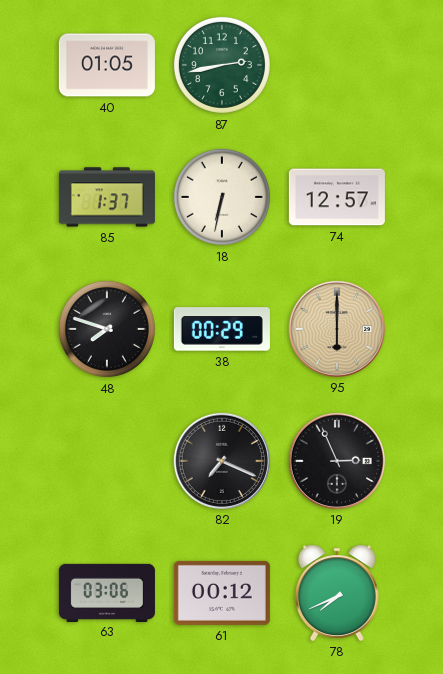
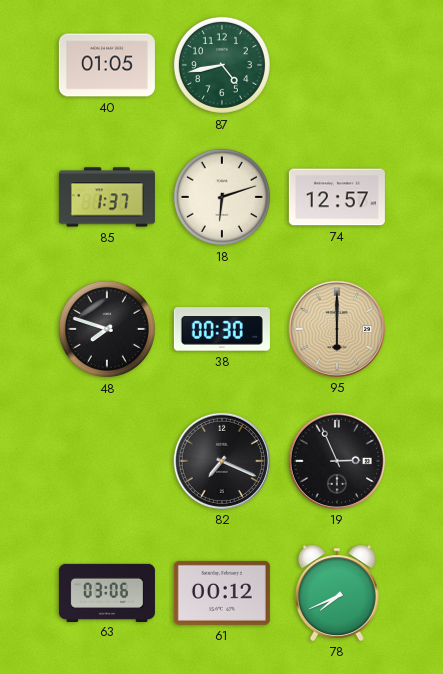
87: 2:43 -> 4:43
18: 6:32 -> 6:12
38: 00:29 -> 00:30
